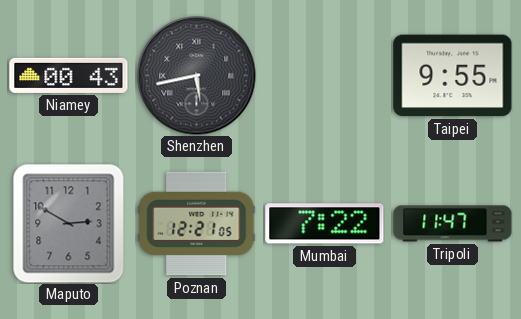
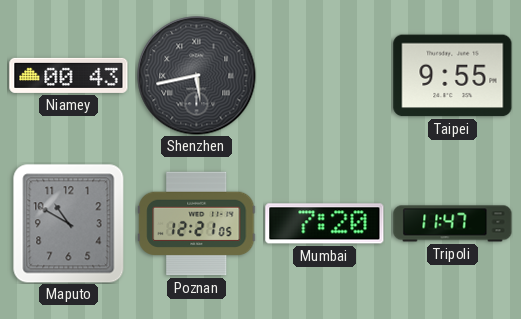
Maputo: 2:50 -> 10:50
Mumbai: 7:22 -> 7:20
